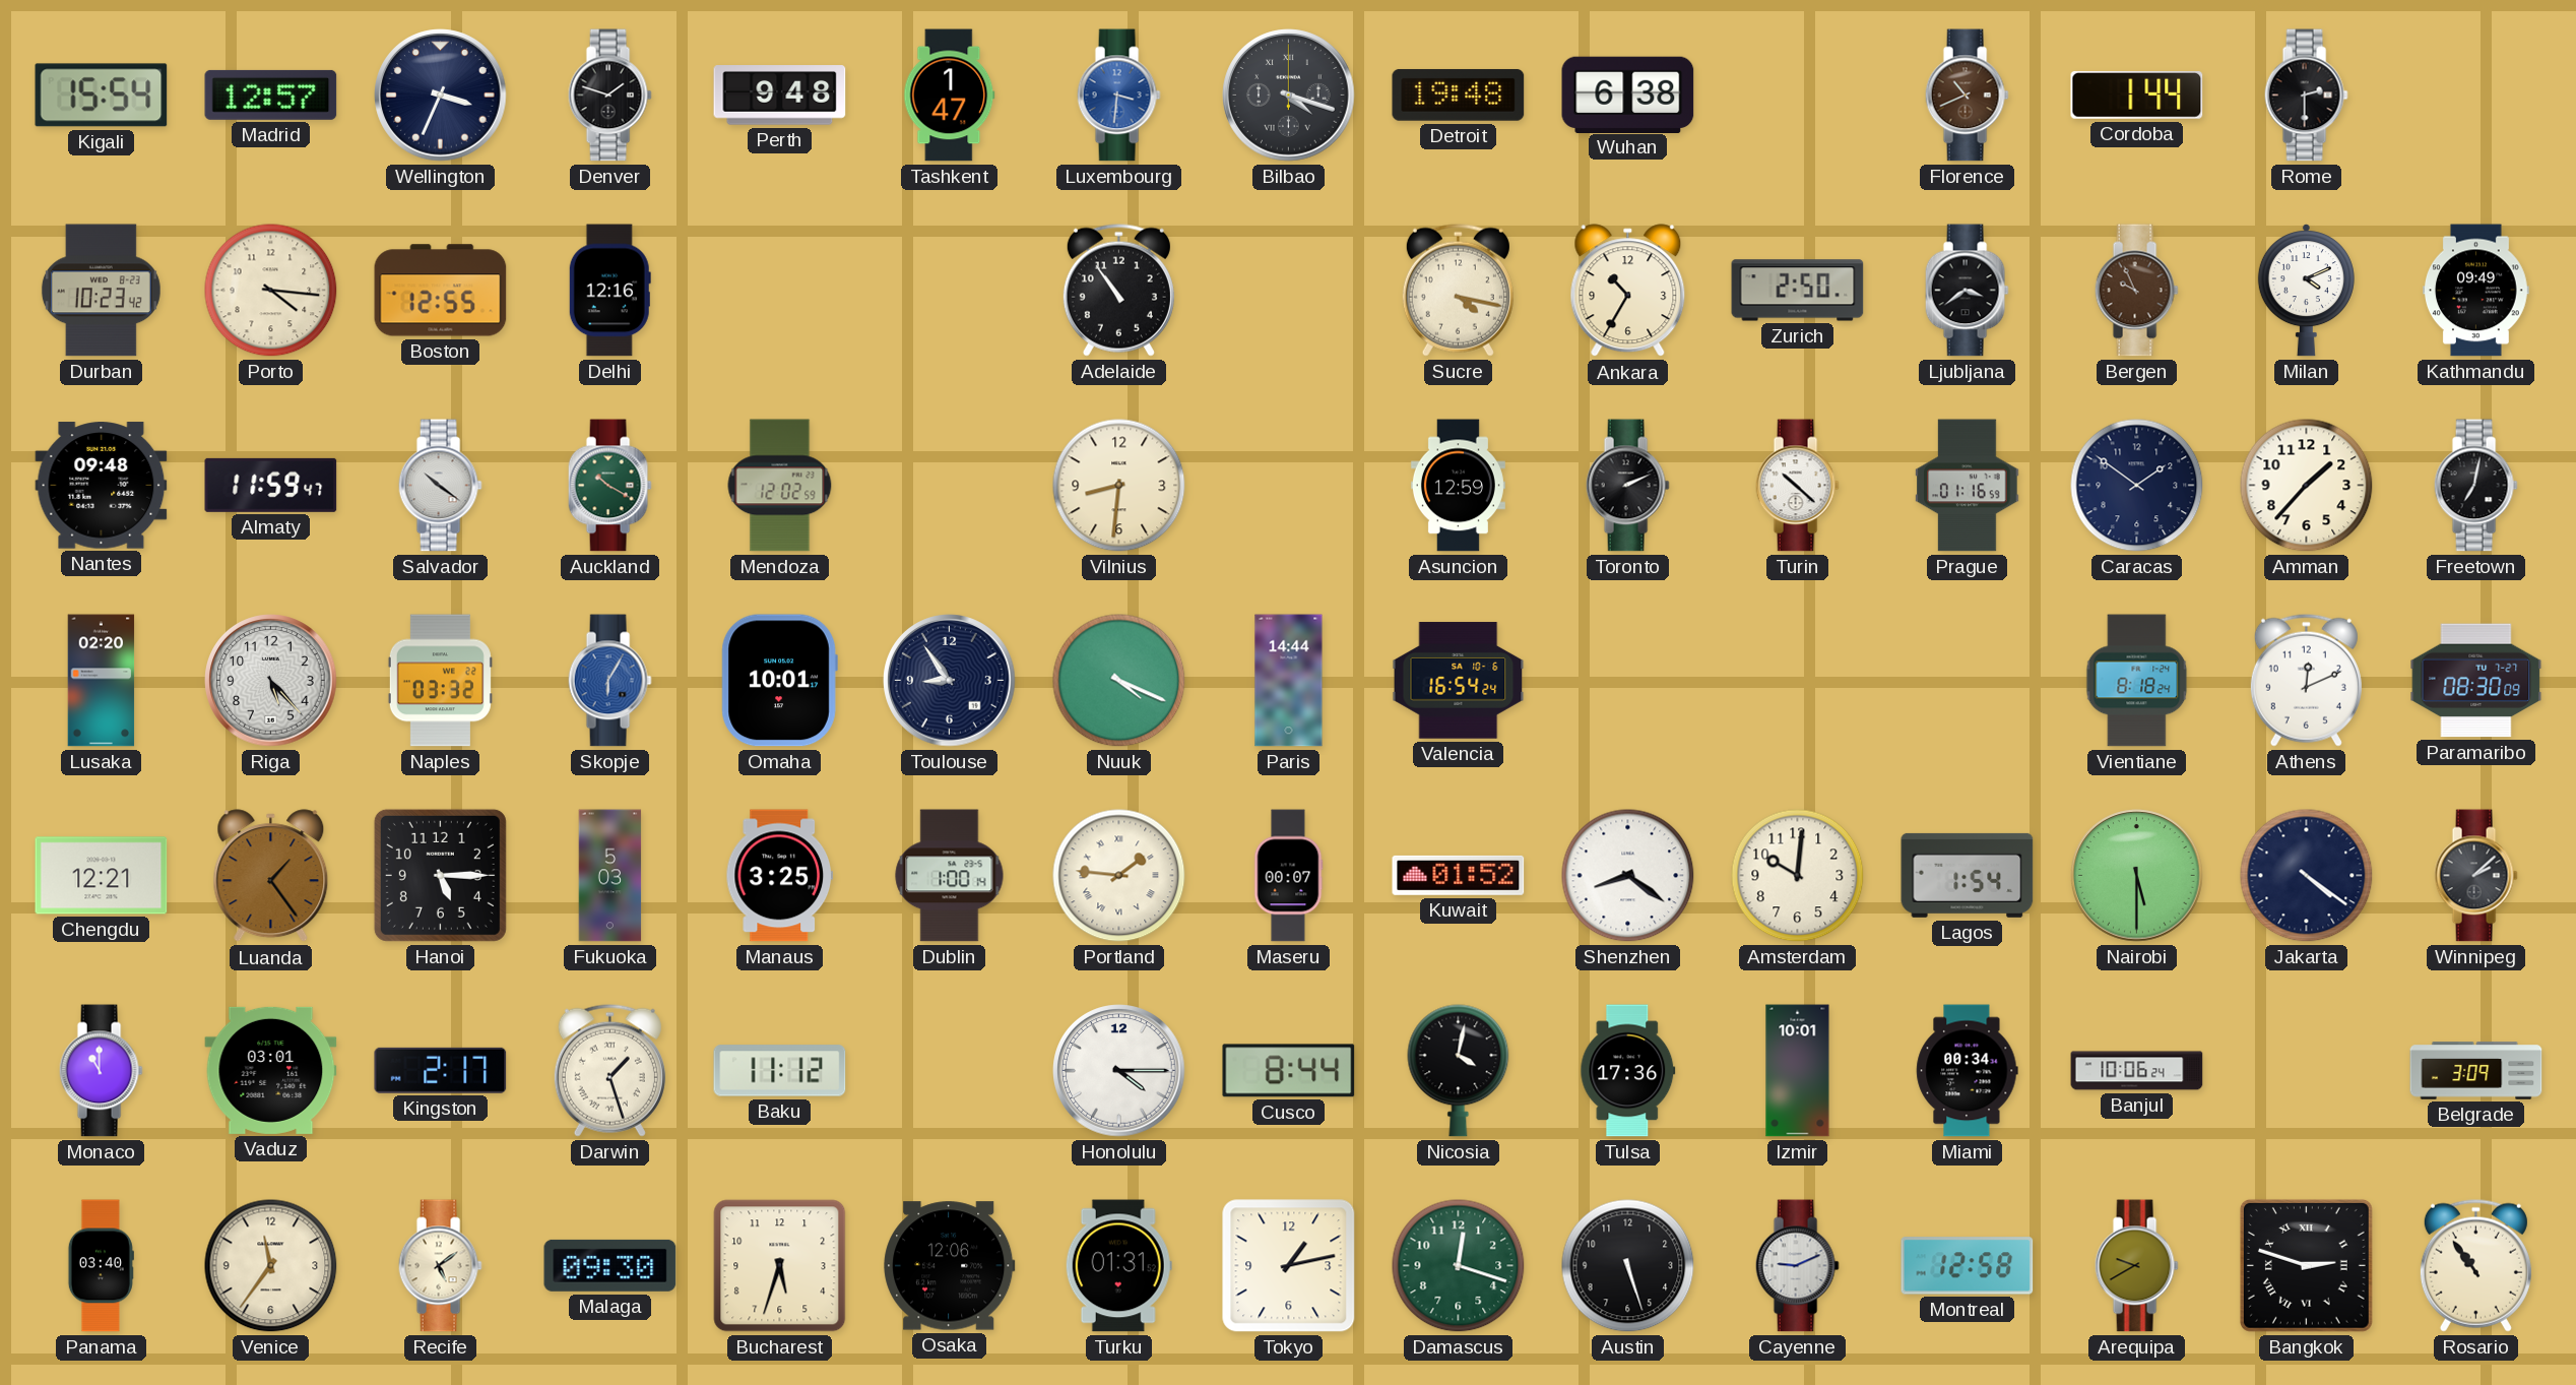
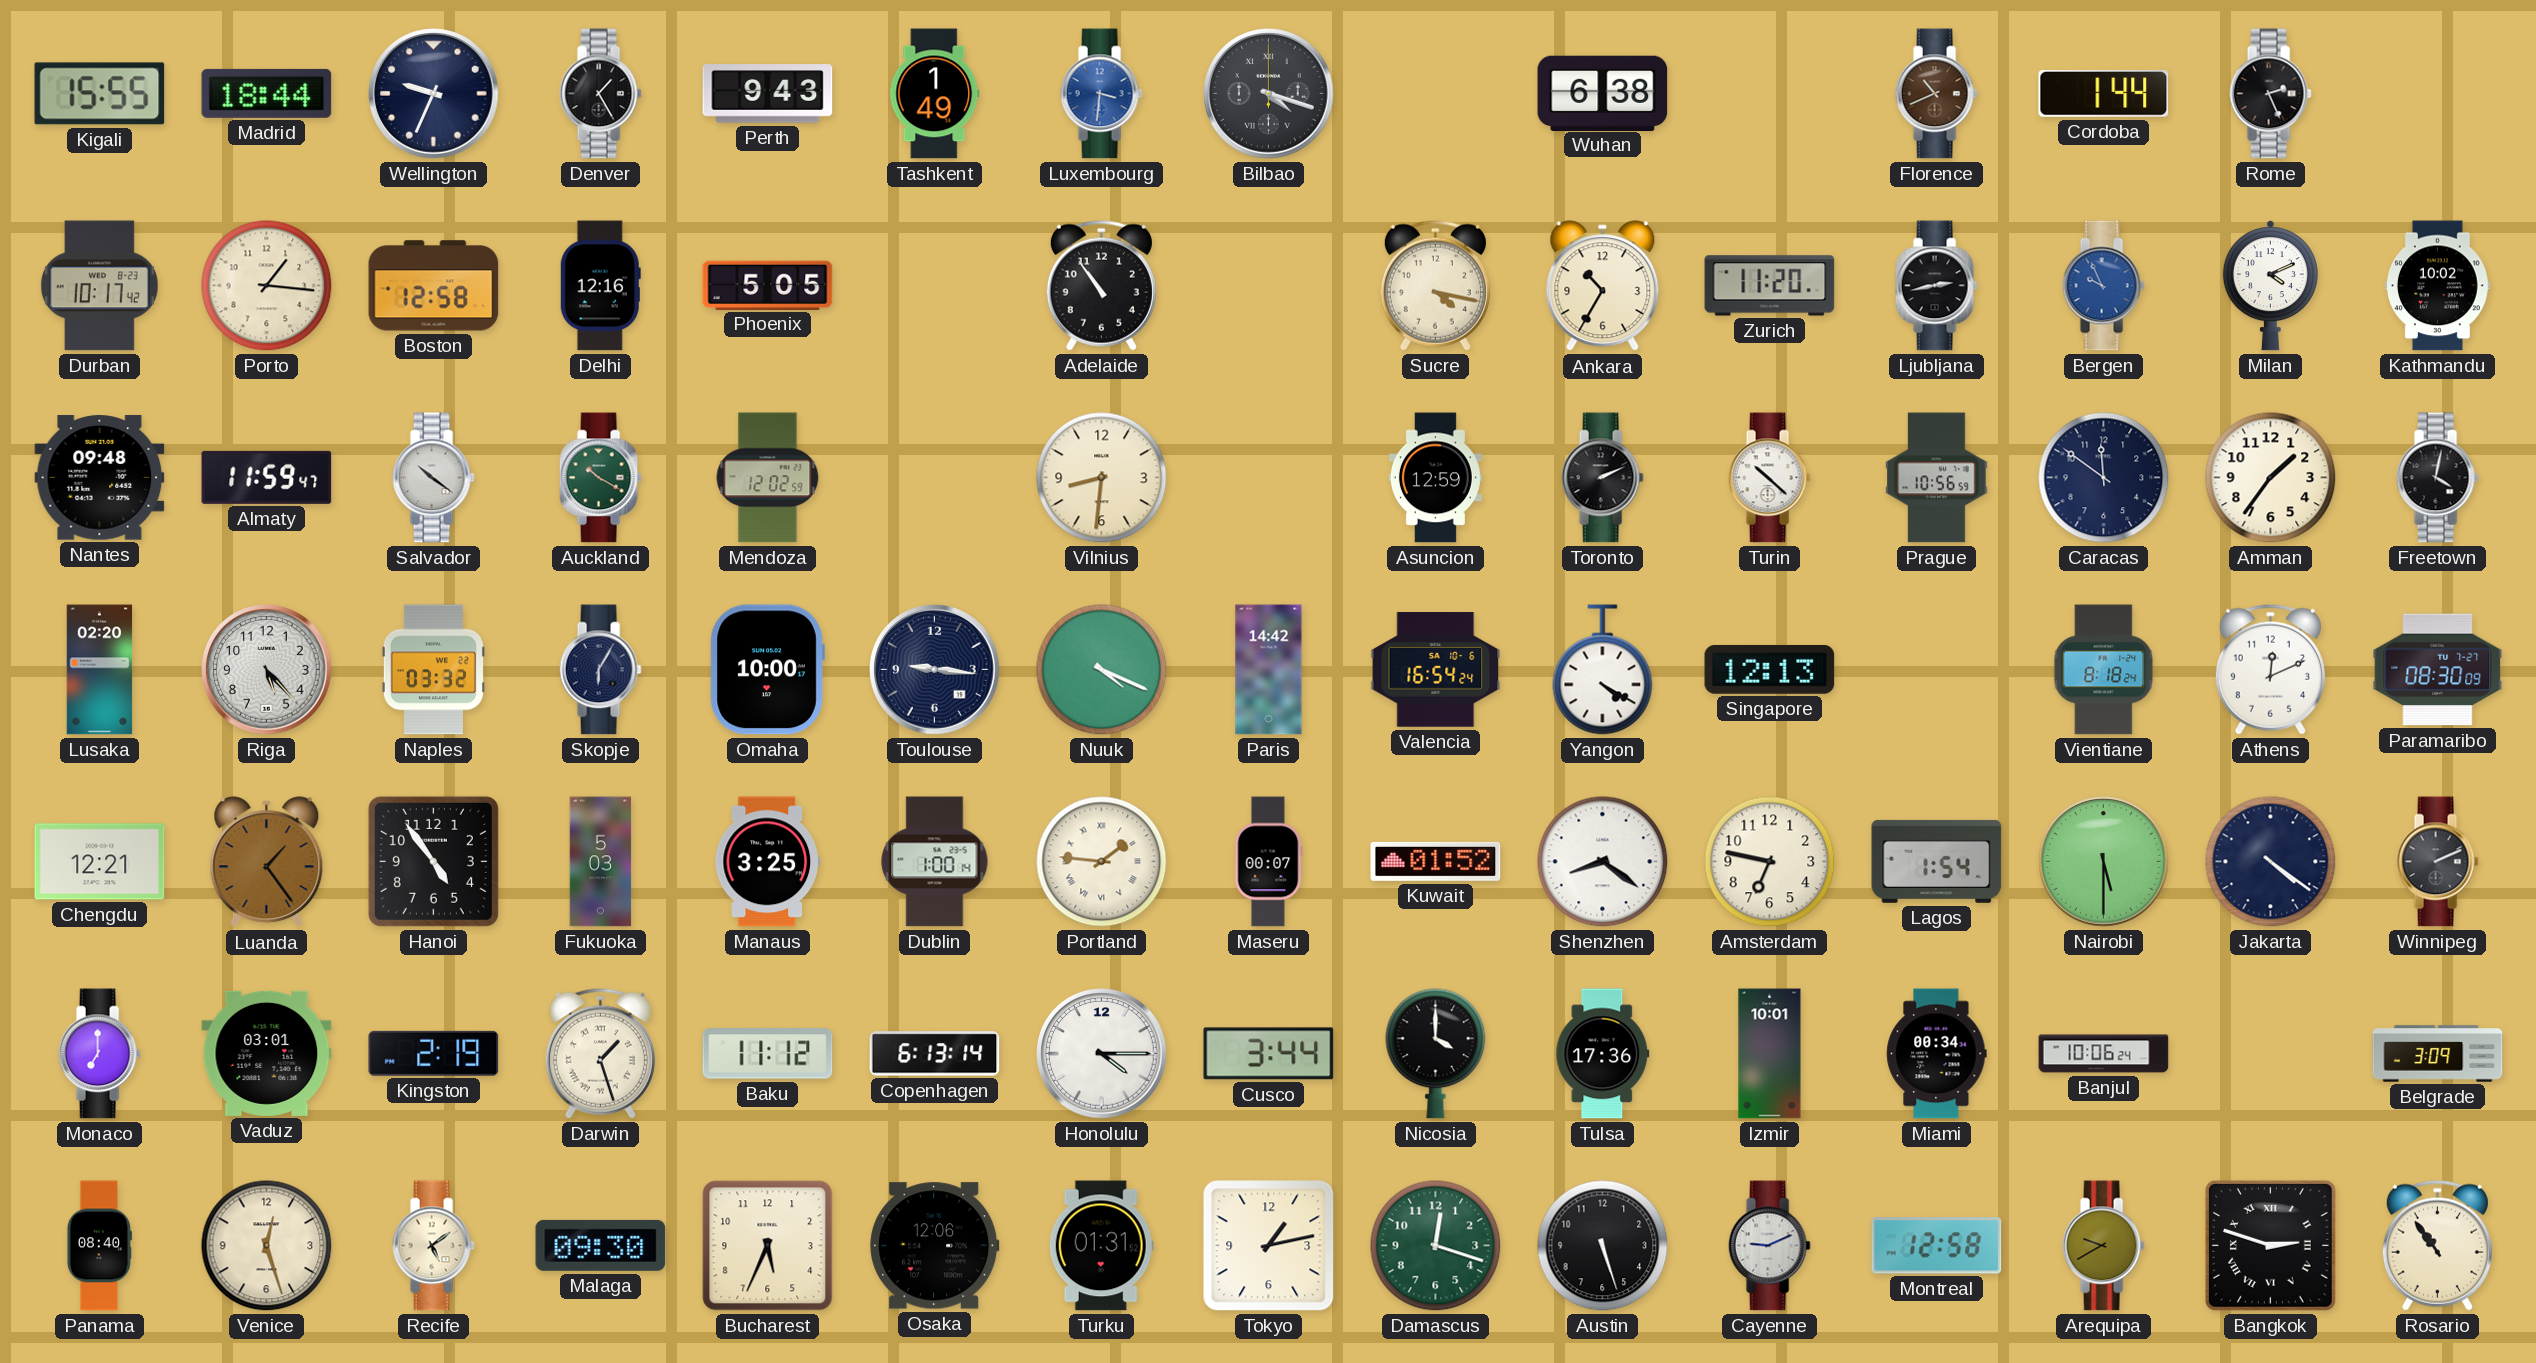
Kigali: 15:54 -> 15:55
Madrid: 12:57 -> 18:44
Wellington: 3:34 -> 9:34
Denver: 1:48 -> 1:25
Perth: 9:48 -> 9:43
Tashkent: 1:47 -> 1:49
Detroit: 19:48 -> none
Rome: 2:30 -> 2:26
Durban: 10:23 -> 10:17
Porto: 4:16 -> 1:16
Boston: 12:55 -> 12:58
Phoenix: none -> 5:05
Zurich: 2:50 -> 11:20
Ljubljana: 3:39 -> 2:43
Bergen dial: brown -> blue
Kathmandu: 09:49 -> 10:02
Prague: 01:16 -> 10:56
Caracas: 1:51 -> 11:51
Amman: 1:37 -> 1:36
Freetown: 7:02 -> 4:02
Skopje dial: blue -> navy
Omaha: 10:01 -> 10:00
Toulouse: 8:54 -> 9:16
Paris: 14:44 -> 14:42
Yangon: none -> 4:20
Singapore: none -> 12:13
Hanoi: 5:15 -> 4:54
Amsterdam: 10:01 -> 6:47
Winnipeg: 2:08 -> 2:11
Monaco: 11:00 -> 7:00
Kingston: 2:17 -> 2:19
Copenhagen: none -> 6:13
Cusco: 8:44 -> 3:44
Nicosia: 4:02 -> 4:00
Panama: 03:40 -> 08:40
Venice: 11:36 -> 12:27
Bucharest: 5:33 -> 5:34
